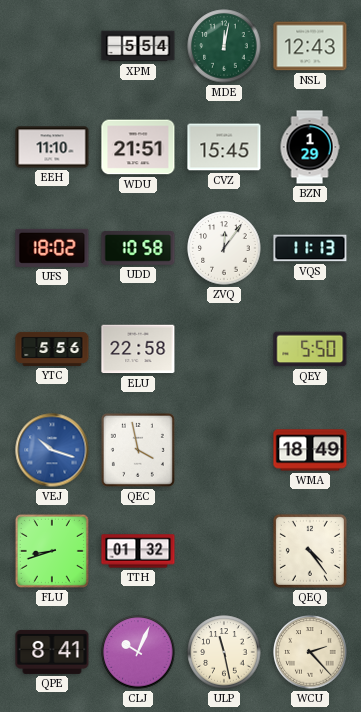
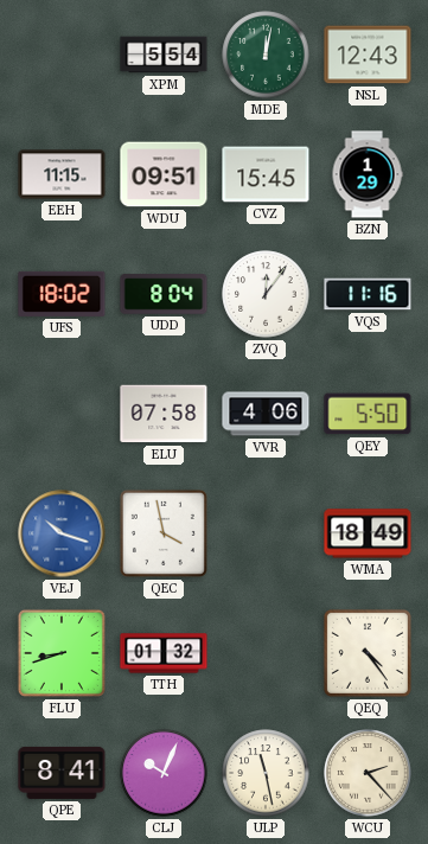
EEH: 11:10 -> 11:15
WDU: 21:51 -> 09:51
UDD: 10:58 -> 8:04
VQS: 11:13 -> 11:16
YTC: 5:56 -> none
ELU: 22:58 -> 07:58
VVR: none -> 4:06
